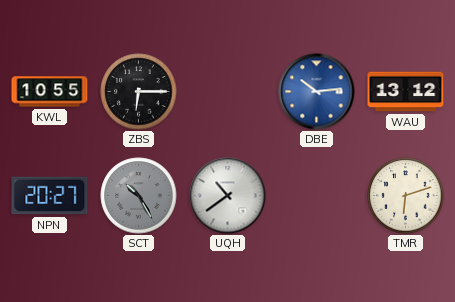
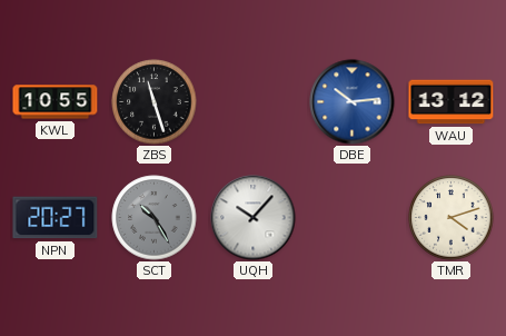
ZBS: 6:15 -> 11:27
UQH: 10:39 -> 10:07
TMR: 6:12 -> 4:12
